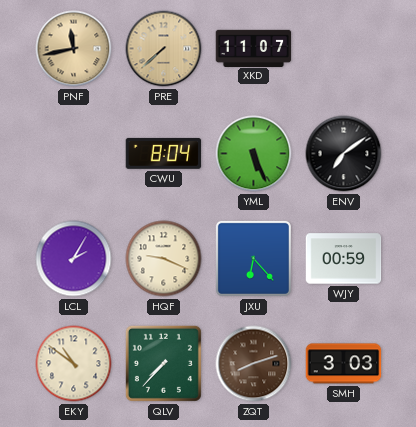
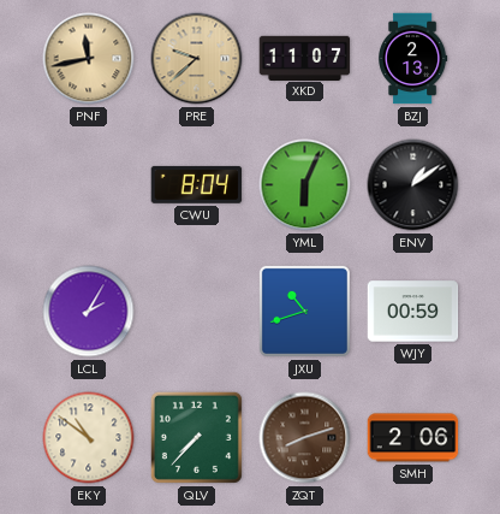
PRE: 7:38 -> 9:38
BZJ: none -> 2:13
YML: 5:26 -> 6:04
ENV: 7:09 -> 1:09
HQF: 9:19 -> none
JXU: 6:23 -> 10:42
SMH: 3:03 -> 2:06
